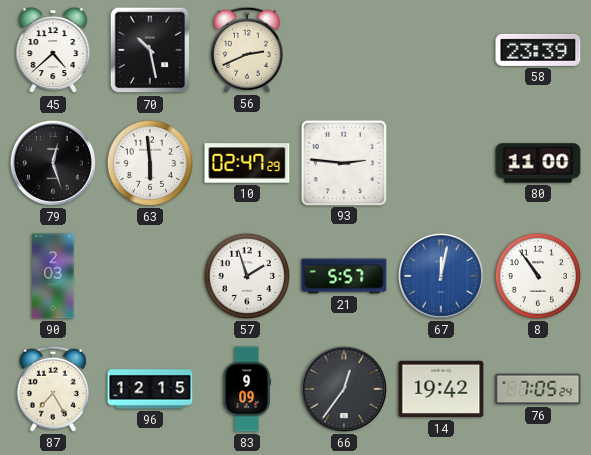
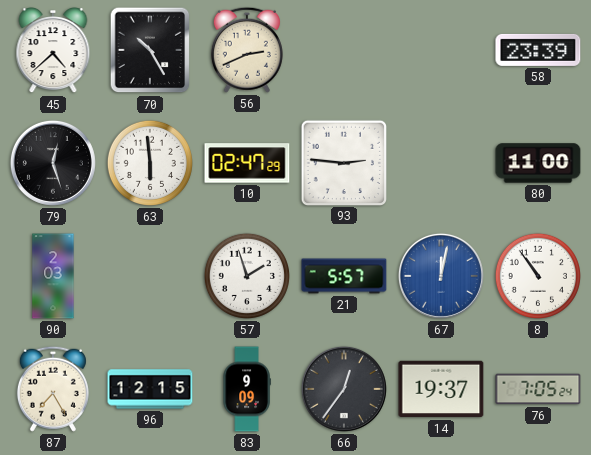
70: 10:28 -> 10:25
14: 19:42 -> 19:37
